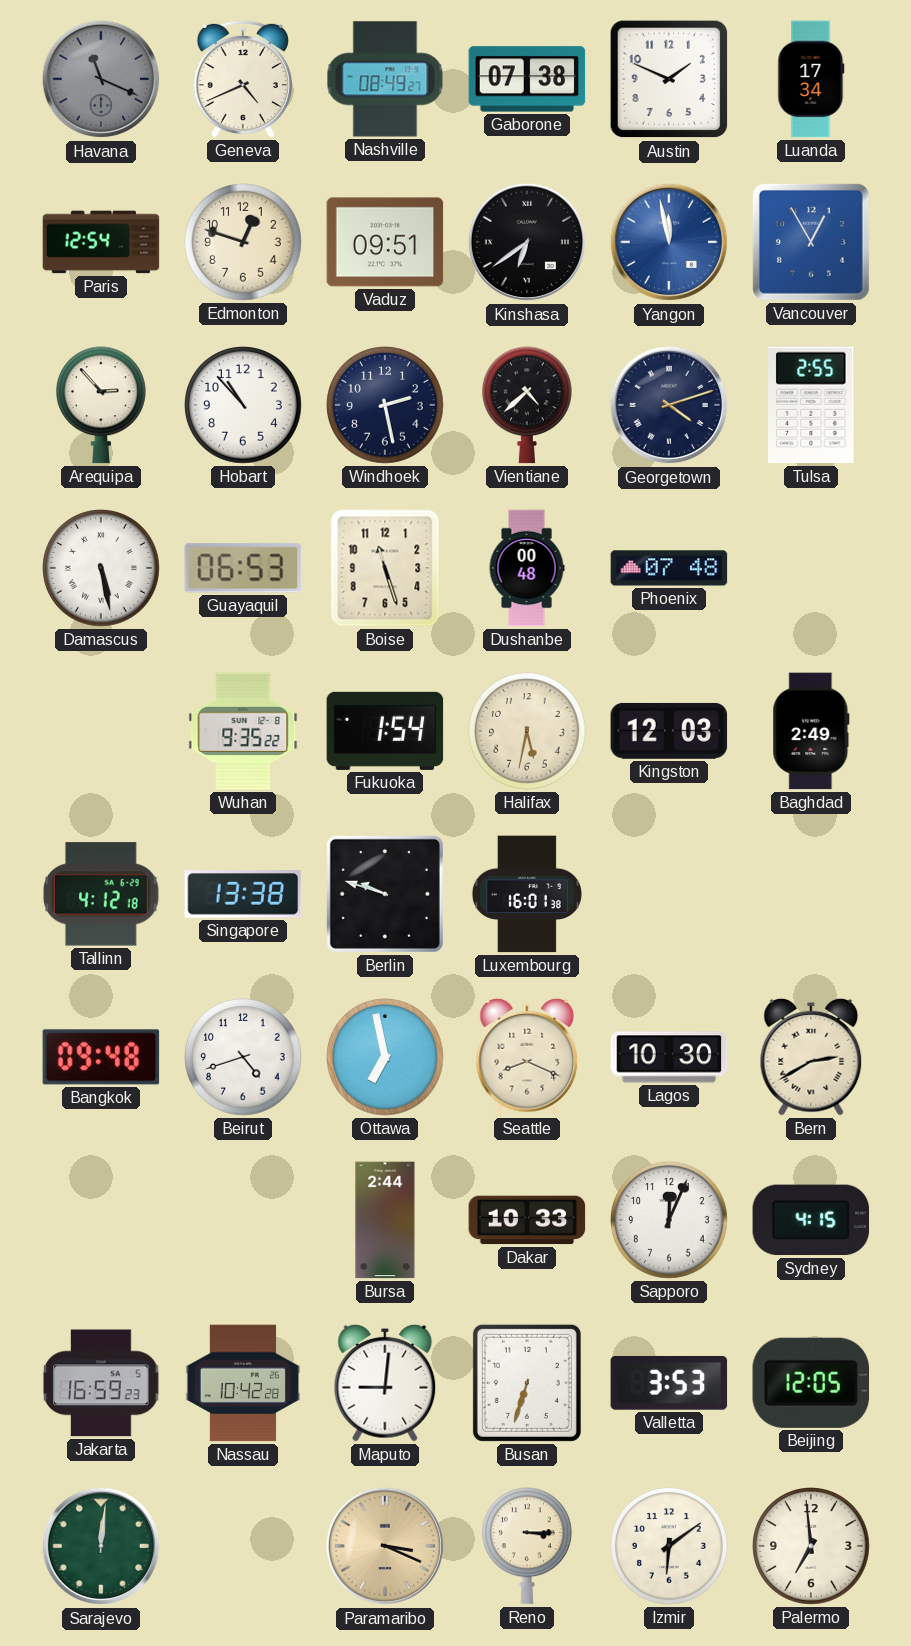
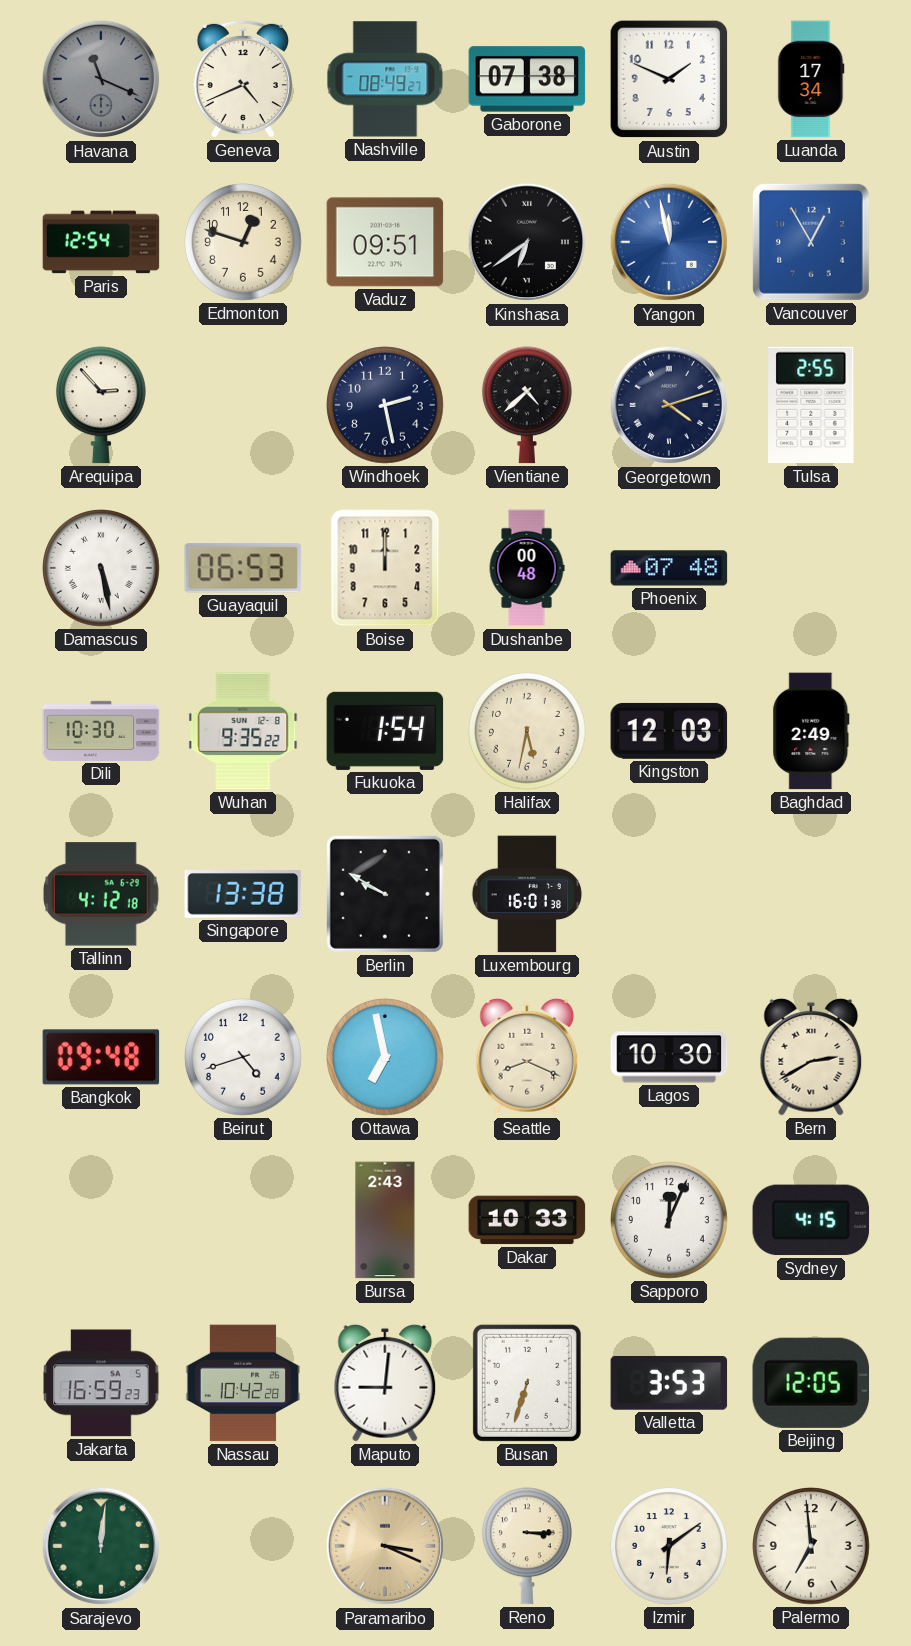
Hobart: 10:53 -> none
Boise: 11:27 -> 12:00
Dili: none -> 10:30
Berlin: 9:48 -> 9:50
Bursa: 2:44 -> 2:43
